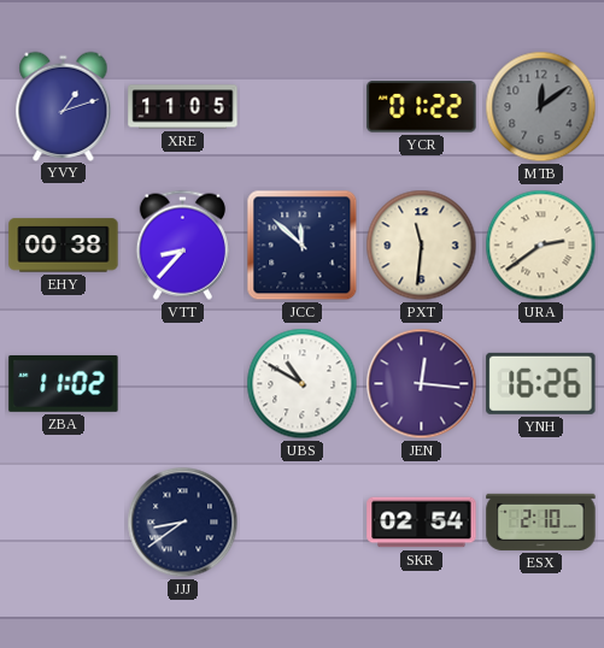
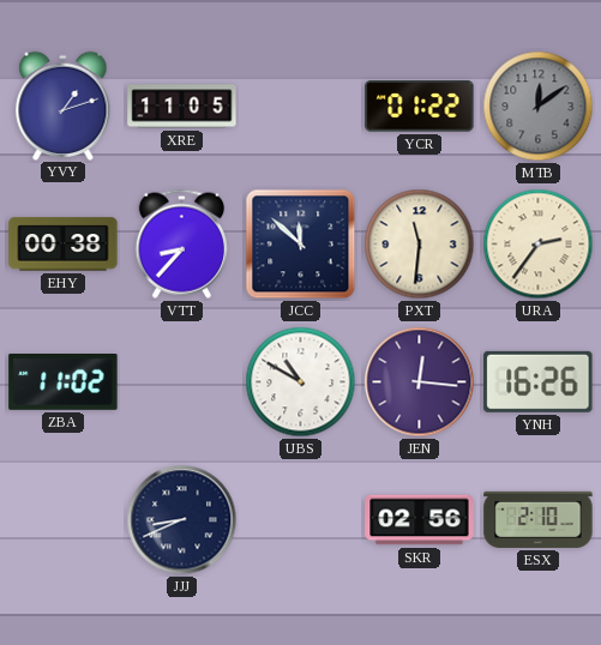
URA: 2:39 -> 2:36
JJJ: 8:39 -> 8:41
SKR: 02:54 -> 02:56
